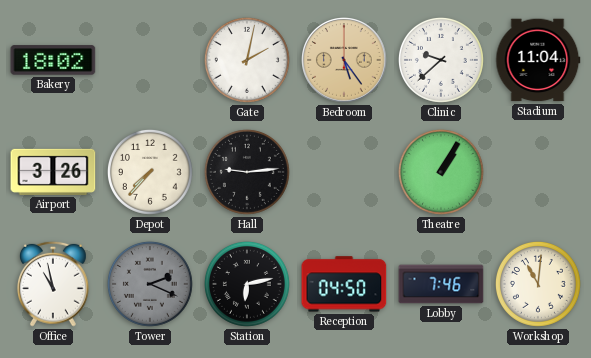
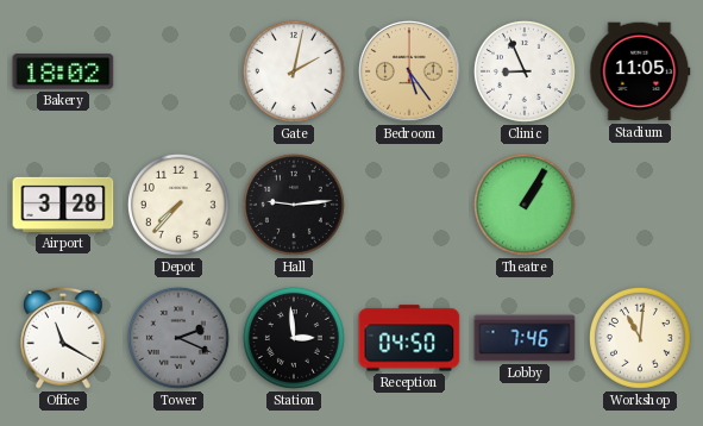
Clinic: 9:38 -> 8:56
Stadium: 11:04 -> 11:05
Airport: 3:26 -> 3:28
Office: 10:58 -> 11:20
Station: 6:13 -> 2:59
